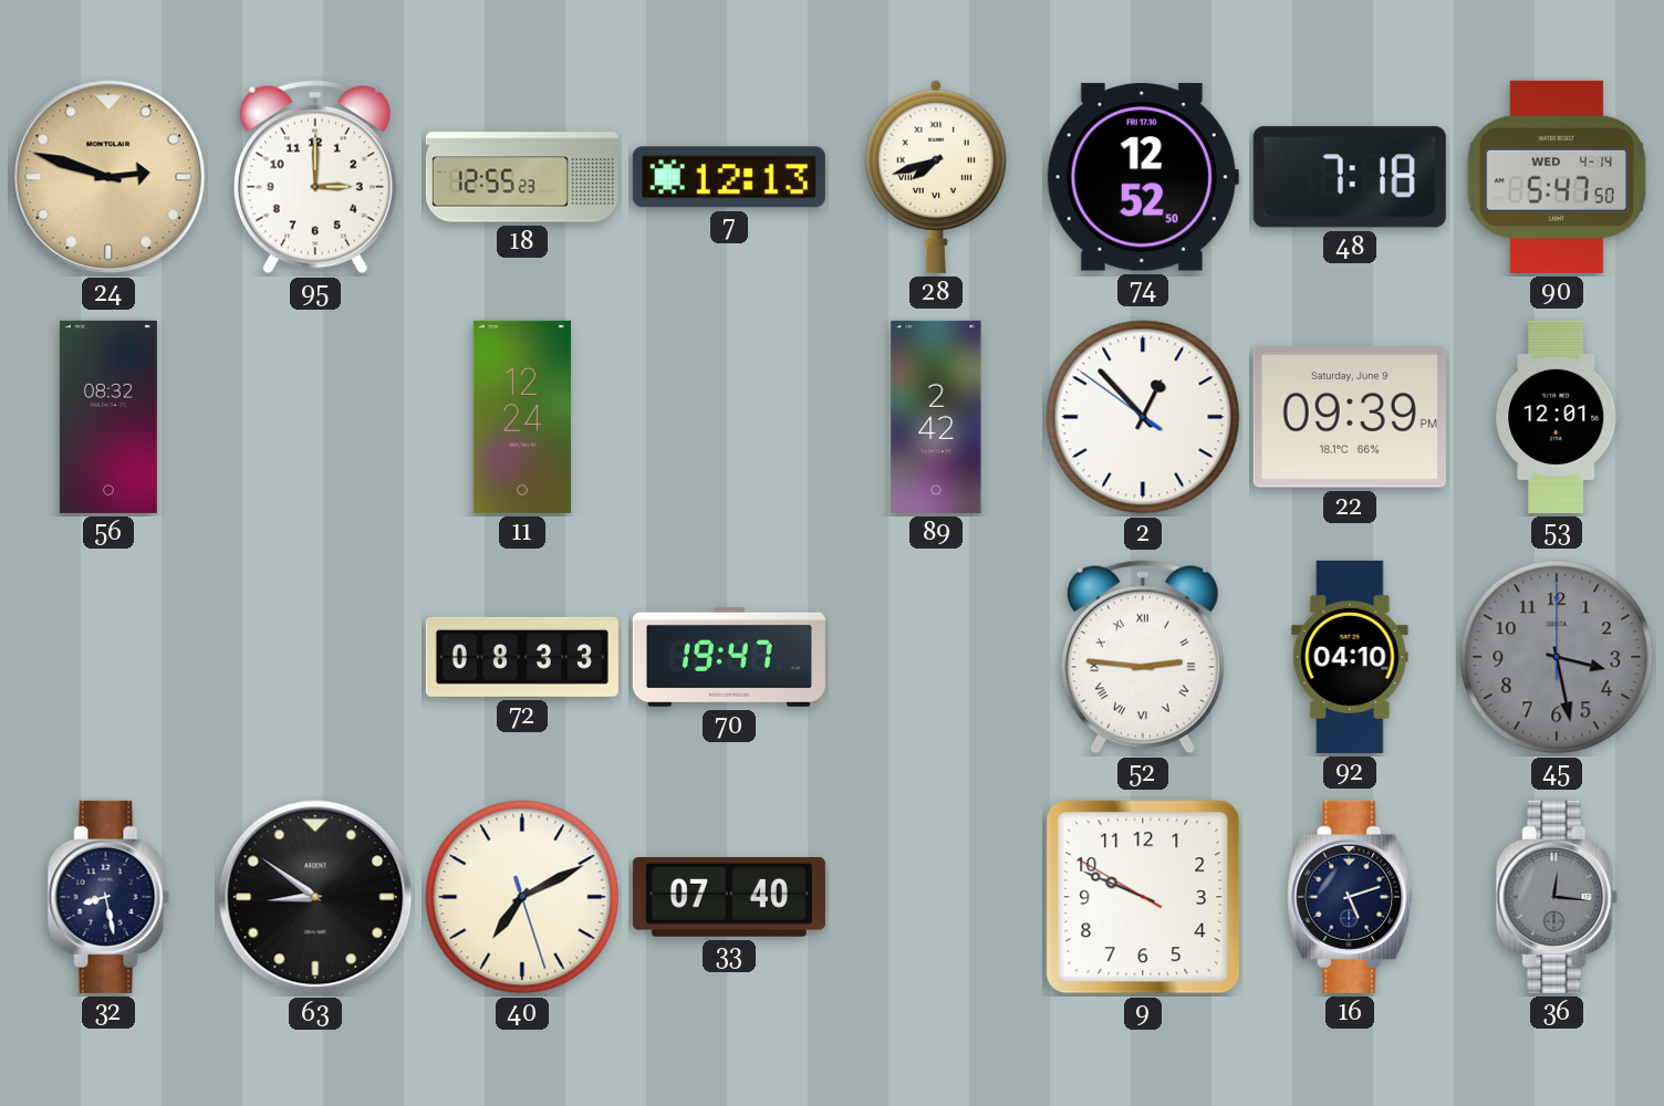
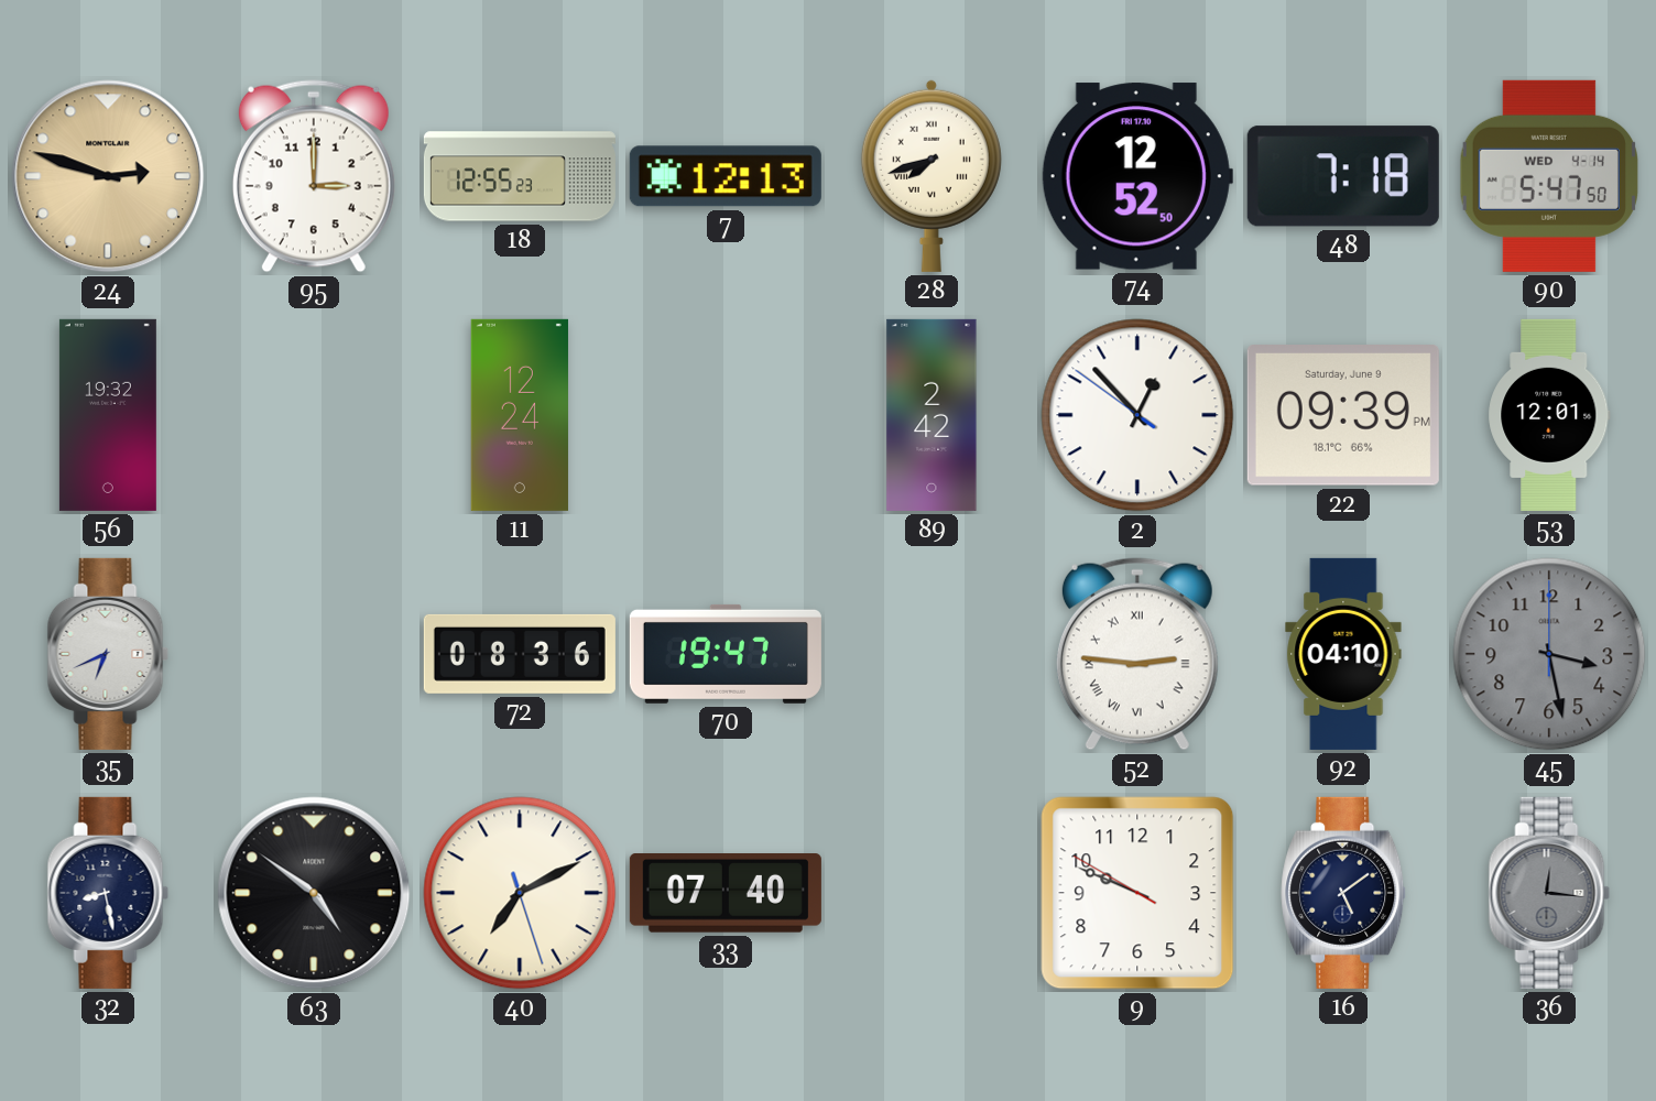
56: 08:32 -> 19:32
35: none -> 6:41
72: 08:33 -> 08:36
63: 8:51 -> 4:51
16: 5:12 -> 5:09
